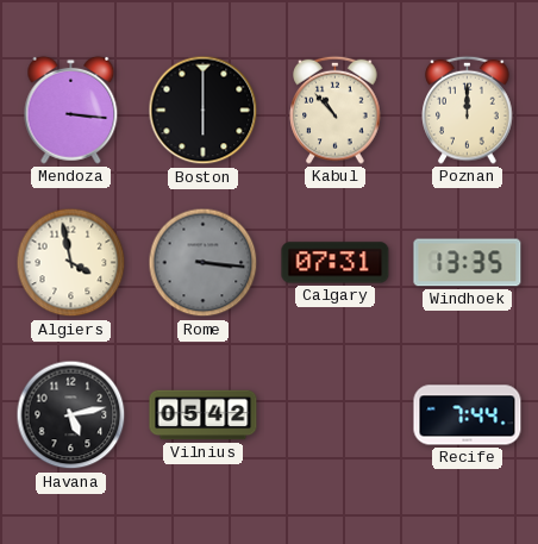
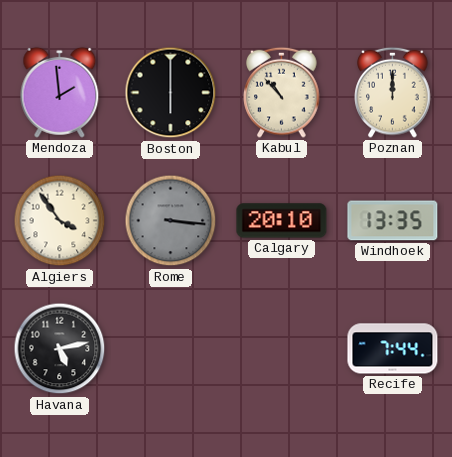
Mendoza: 3:16 -> 1:59
Algiers: 3:58 -> 3:54
Calgary: 07:31 -> 20:10
Vilnius: 05:42 -> none
